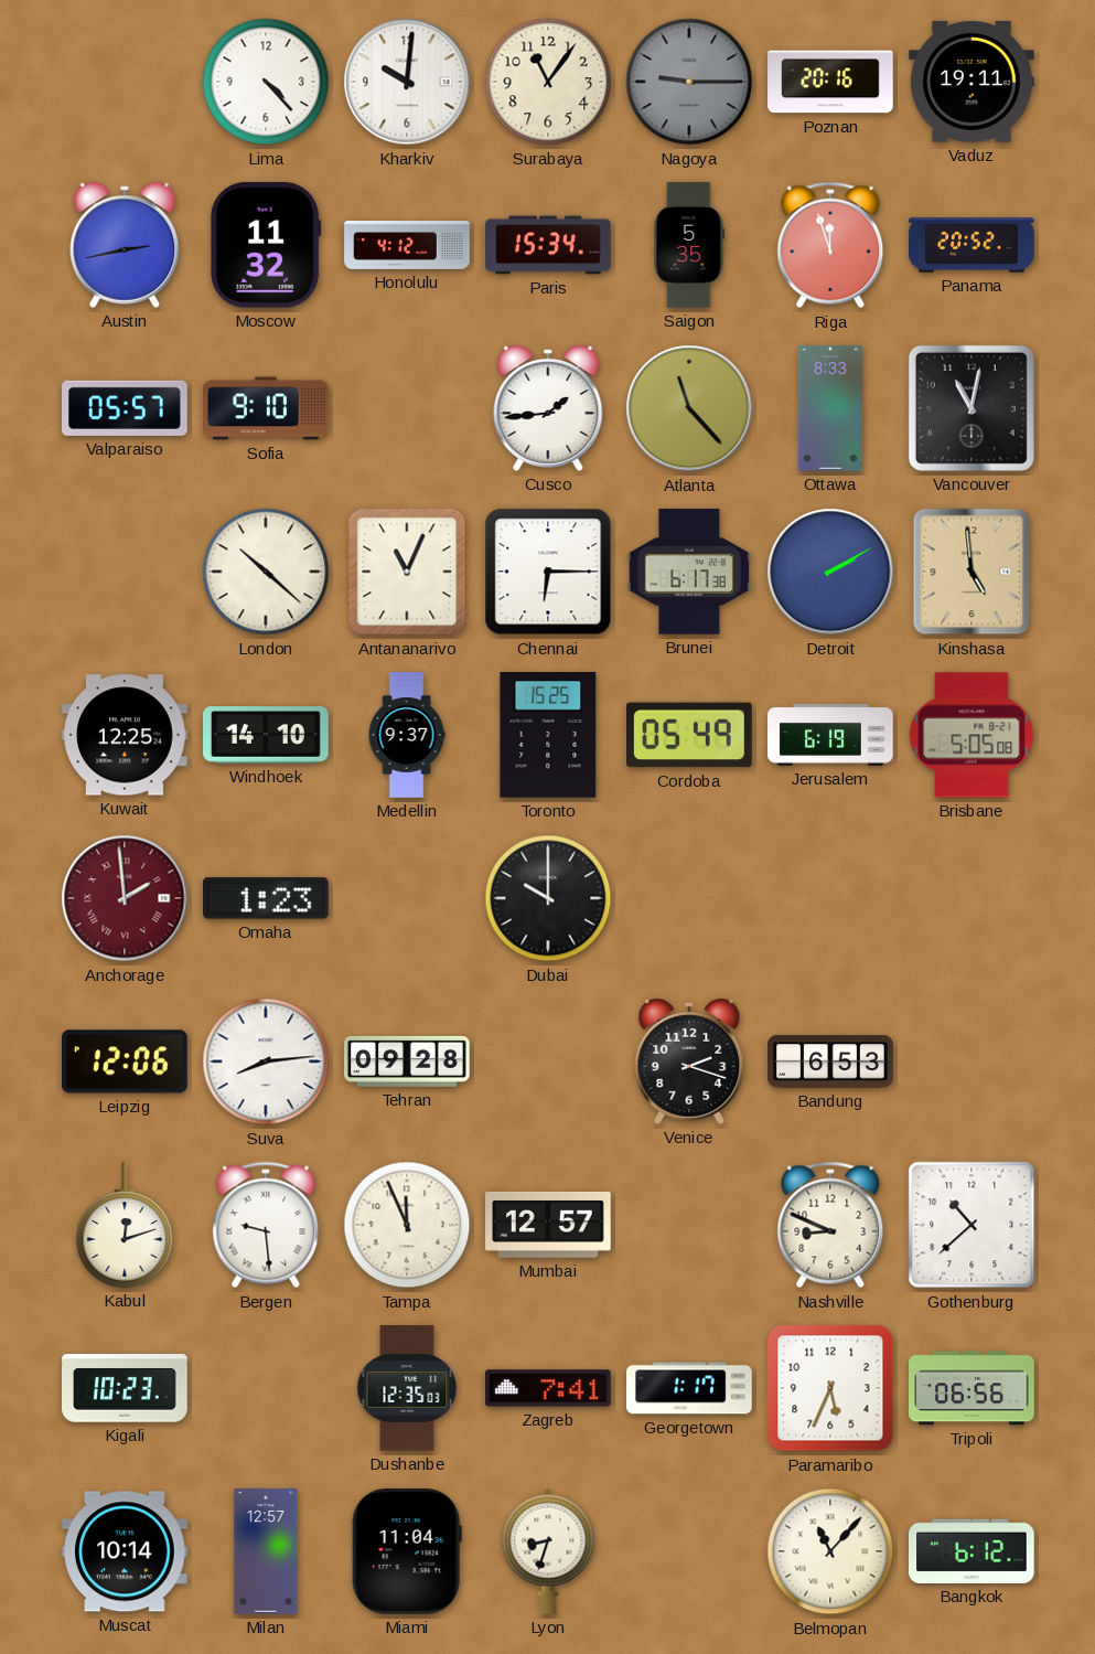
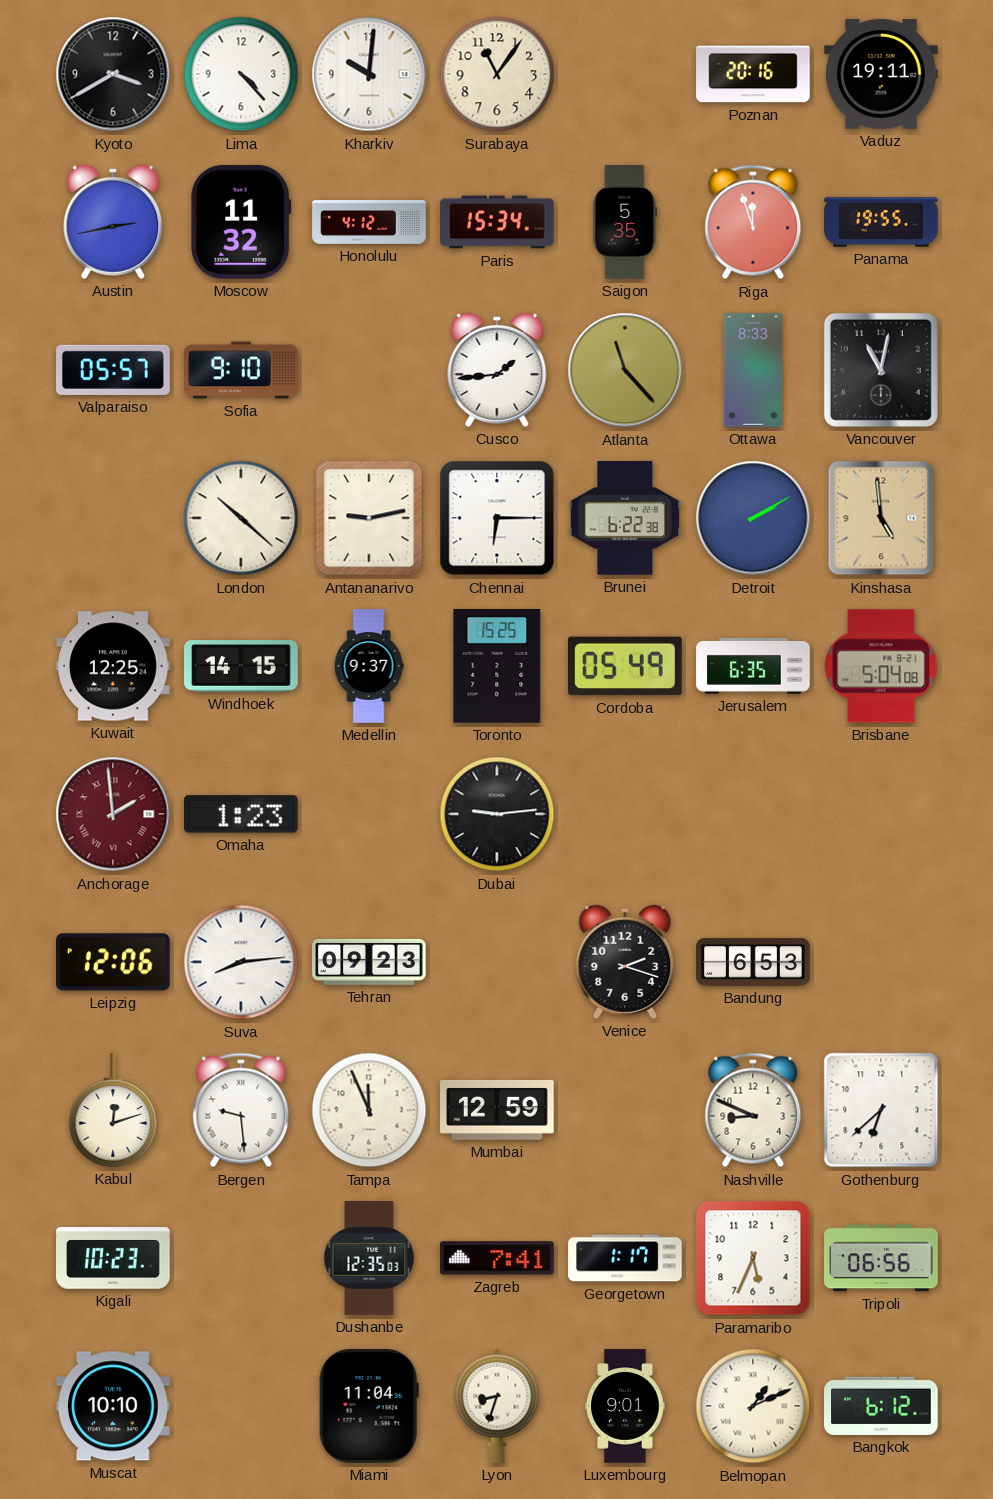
Kyoto: none -> 3:40
Nagoya: 9:15 -> none
Panama: 20:52 -> 19:55
Antananarivo: 11:04 -> 9:13
Brunei: 6:17 -> 6:22
Windhoek: 14:10 -> 14:15
Jerusalem: 6:19 -> 6:35
Brisbane: 5:05 -> 5:04
Dubai: 10:00 -> 9:14
Tehran: 09:28 -> 09:23
Mumbai: 12:57 -> 12:59
Gothenburg: 10:38 -> 6:38
Muscat: 10:14 -> 10:10
Milan: 12:57 -> none
Luxembourg: none -> 9:01
Belmopan: 11:07 -> 1:11
